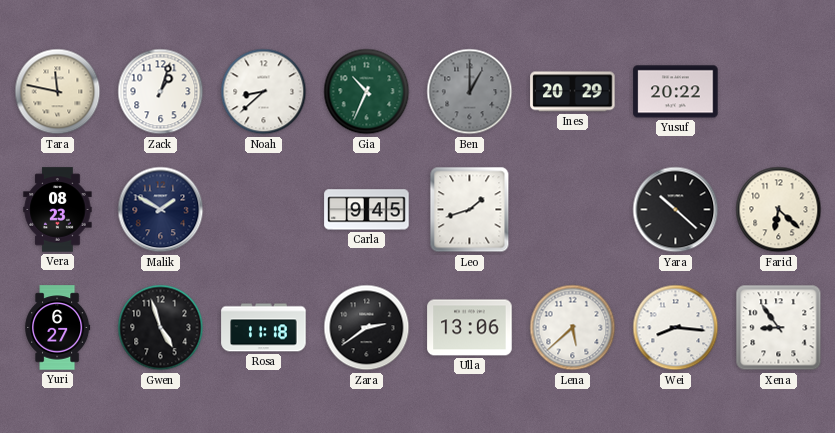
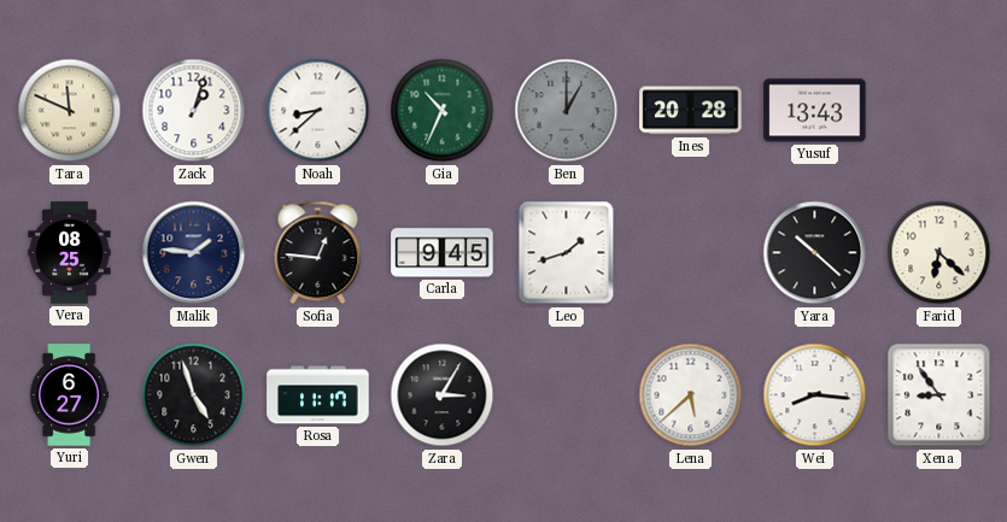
Tara: 11:47 -> 11:49
Ines: 20:29 -> 20:28
Yusuf: 20:22 -> 13:43
Vera: 08:23 -> 08:25
Malik: 1:50 -> 1:46
Sofia: none -> 12:46
Rosa: 11:18 -> 11:17
Zara: 2:39 -> 3:05
Ulla: 13:06 -> none
